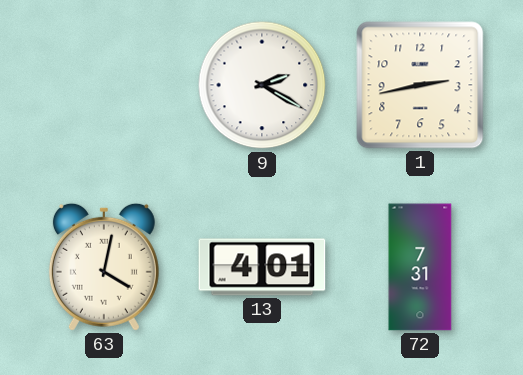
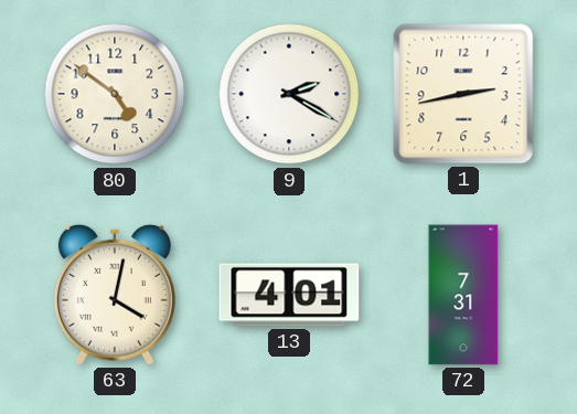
80: none -> 4:51
